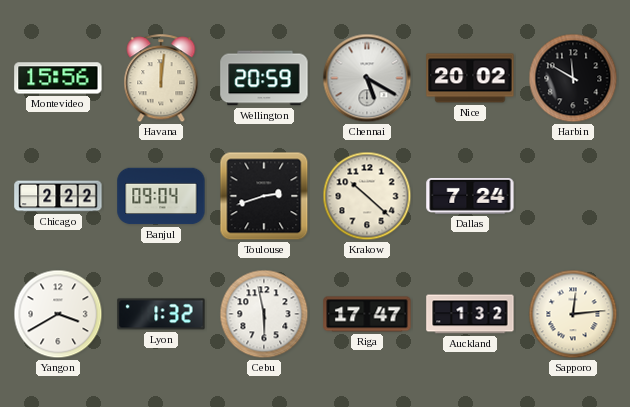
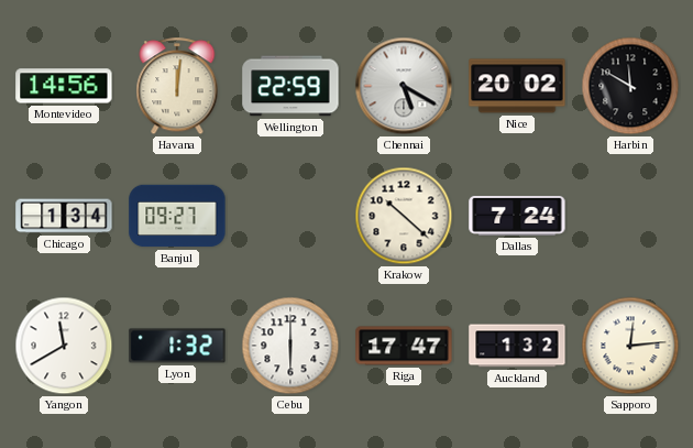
Montevideo: 15:56 -> 14:56
Wellington: 20:59 -> 22:59
Chicago: 2:22 -> 1:34
Banjul: 09:04 -> 09:27
Toulouse: 2:42 -> none
Yangon: 3:40 -> 11:40
Cebu: 5:58 -> 6:00
